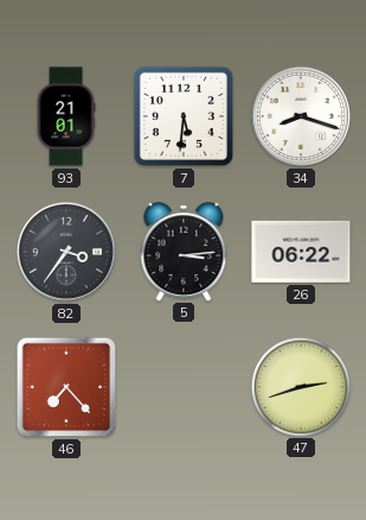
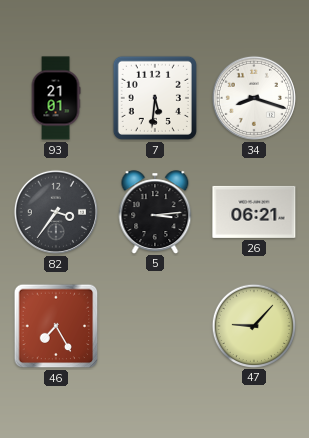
26: 06:22 -> 06:21
46: 7:23 -> 7:25
47: 2:42 -> 9:07
